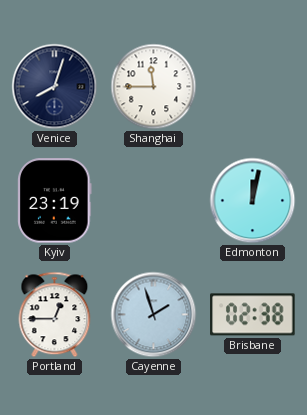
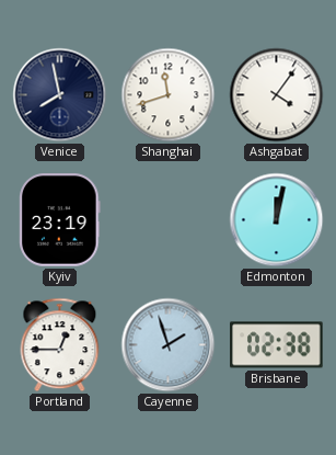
Venice: 8:03 -> 7:58
Shanghai: 11:45 -> 11:42
Ashgabat: none -> 4:06
